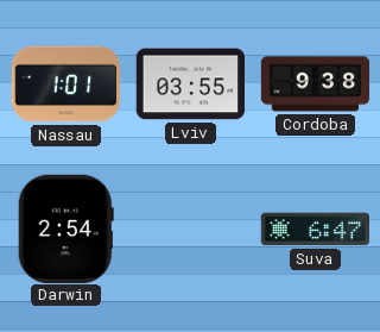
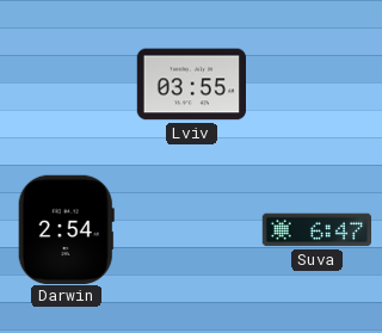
Nassau: 1:01 -> none
Cordoba: 9:38 -> none
